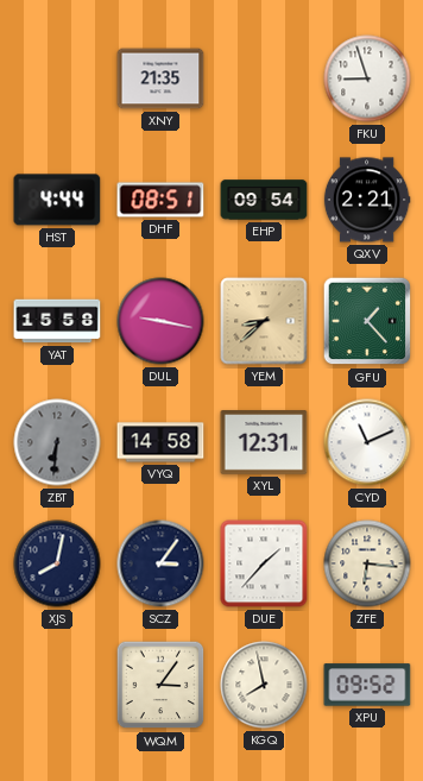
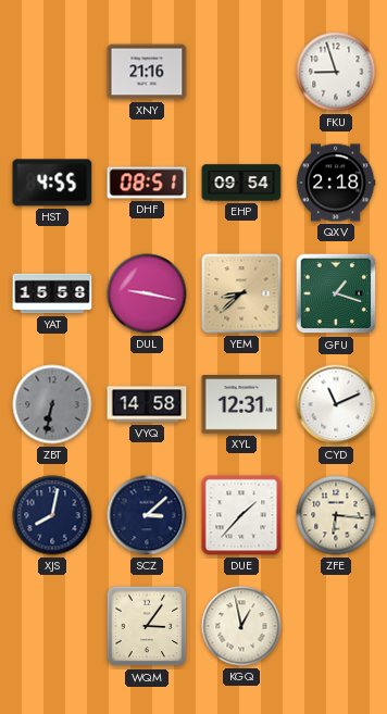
XNY: 21:35 -> 21:16
HST: 4:44 -> 4:55
QXV: 2:21 -> 2:18
GFU: 1:23 -> 1:18
ZBT: 6:31 -> 6:32
SCZ: 3:06 -> 3:08
KGQ: 7:58 -> 12:58
XPU: 09:52 -> none
